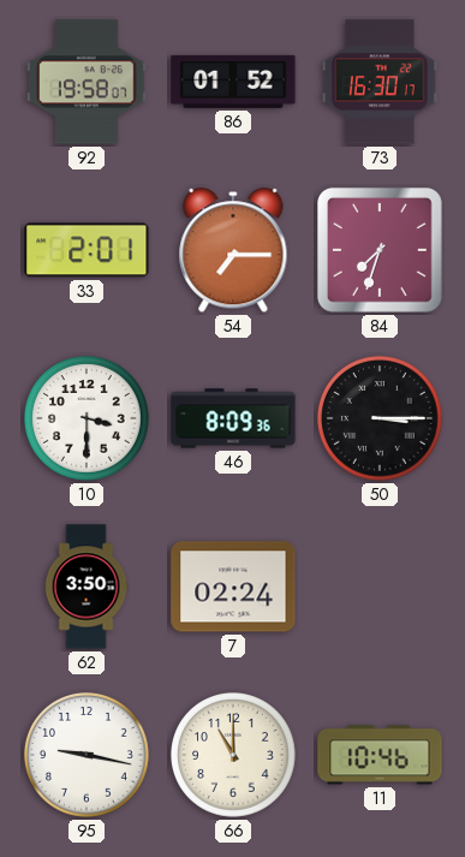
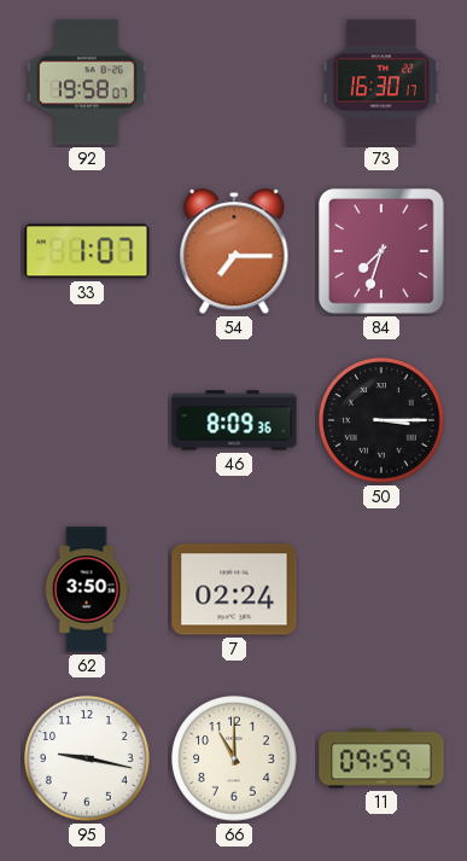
86: 01:52 -> none
33: 2:01 -> 1:07
10: 3:30 -> none
11: 10:46 -> 09:59
